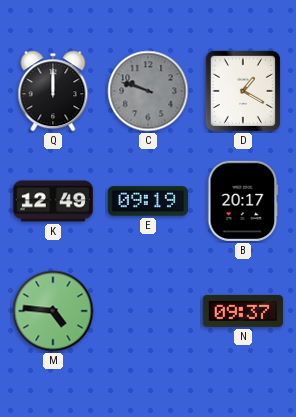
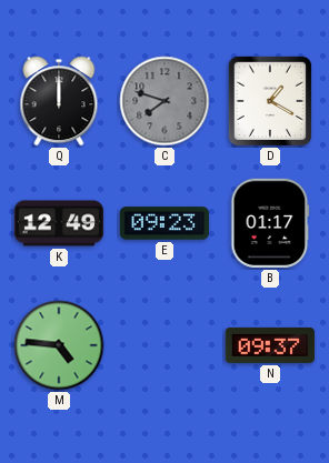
C: 9:48 -> 7:48
E: 09:19 -> 09:23
B: 20:17 -> 01:17
